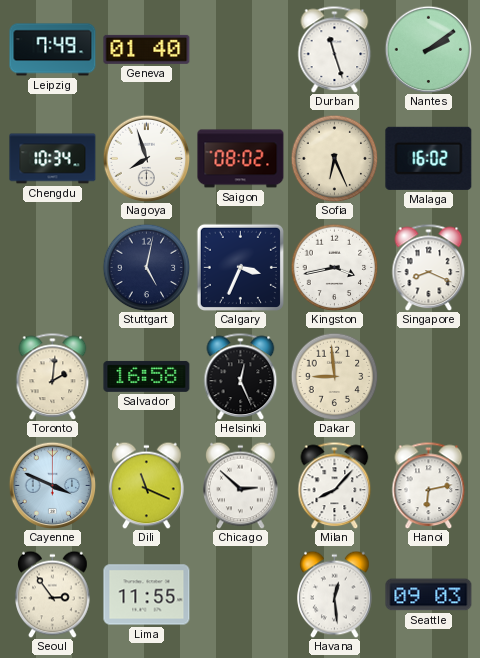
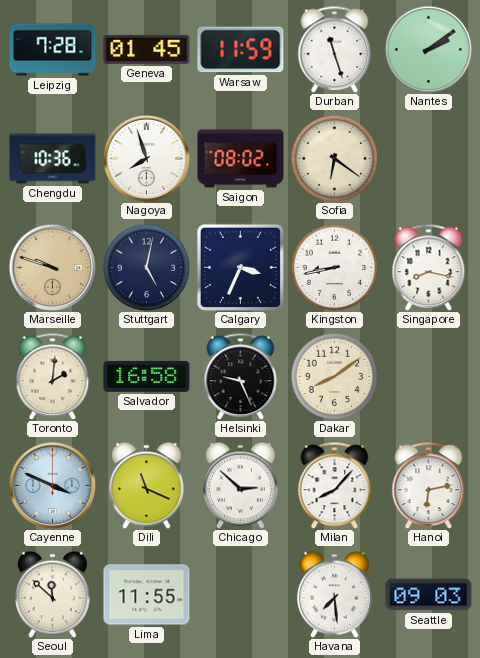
Leipzig: 7:49 -> 7:28
Geneva: 01:40 -> 01:45
Warsaw: none -> 11:59
Chengdu: 10:34 -> 10:36
Sofia: 6:26 -> 6:21
Malaga: 16:02 -> none
Marseille: none -> 9:48
Kingston: 3:43 -> 8:43
Singapore: 8:19 -> 8:17
Helsinki: 12:26 -> 9:26
Dakar: 8:59 -> 8:09
Seoul: 2:54 -> 11:52
Havana: 12:29 -> 7:29
